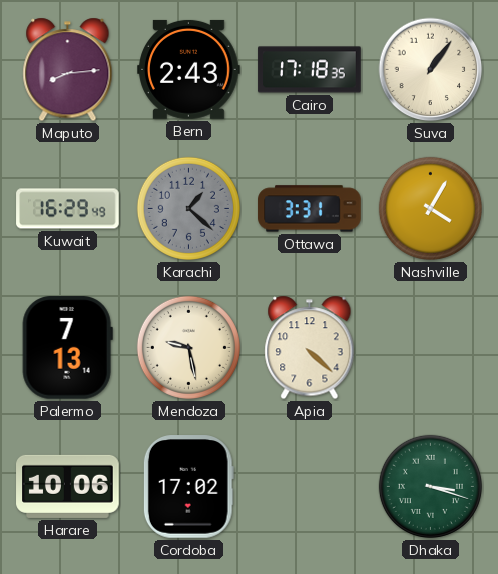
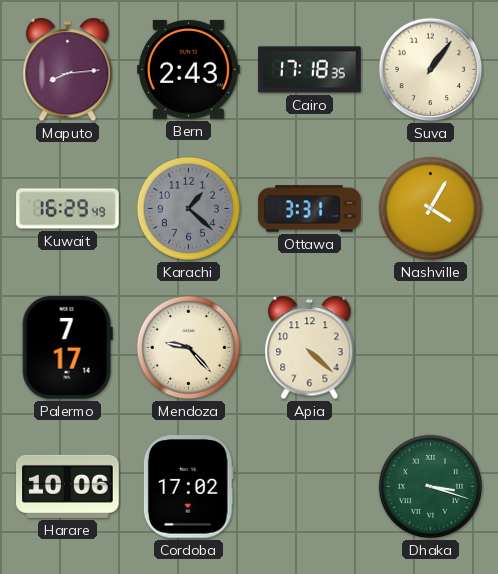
Palermo: 7:13 -> 7:17
Mendoza: 9:28 -> 9:23
